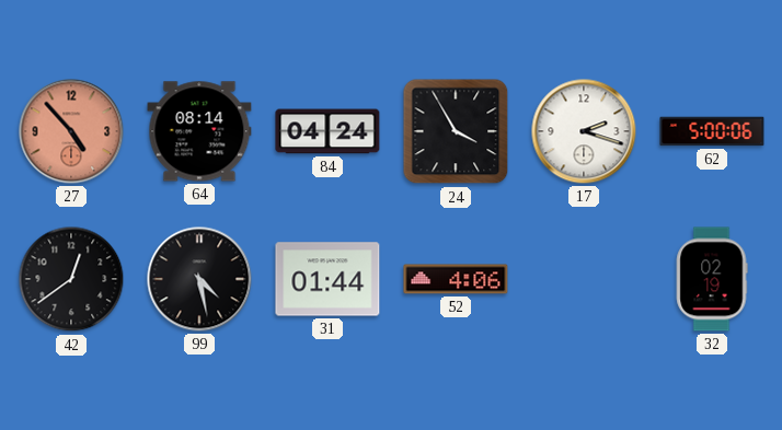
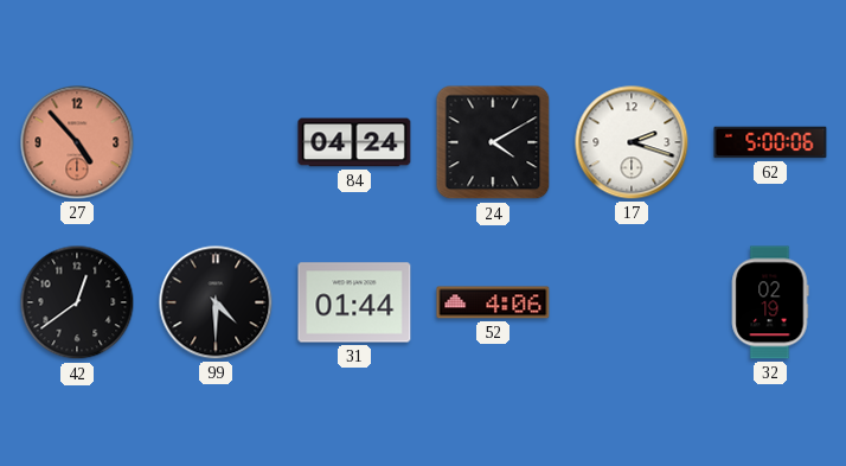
64: 08:14 -> none
24: 3:55 -> 4:10
99: 4:28 -> 4:30
